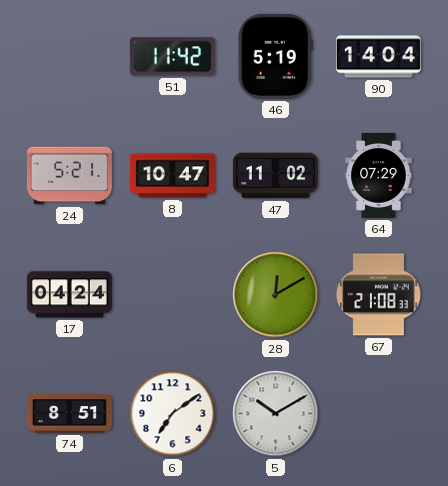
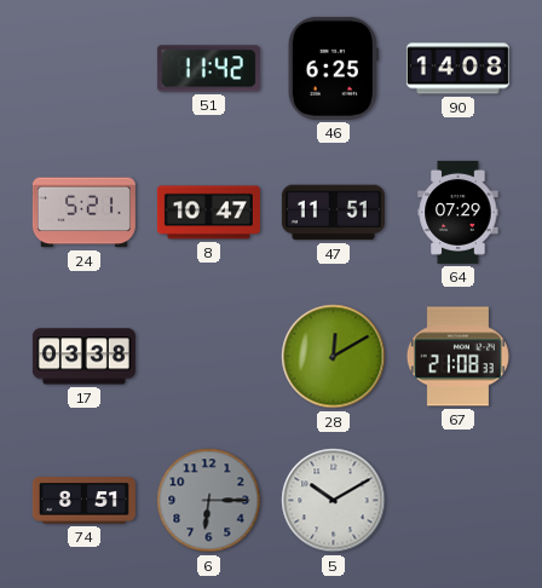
46: 5:19 -> 6:25
90: 14:04 -> 14:08
47: 11:02 -> 11:51
17: 04:24 -> 03:38
6: 7:09 -> 6:15
6 dial: white -> grey
